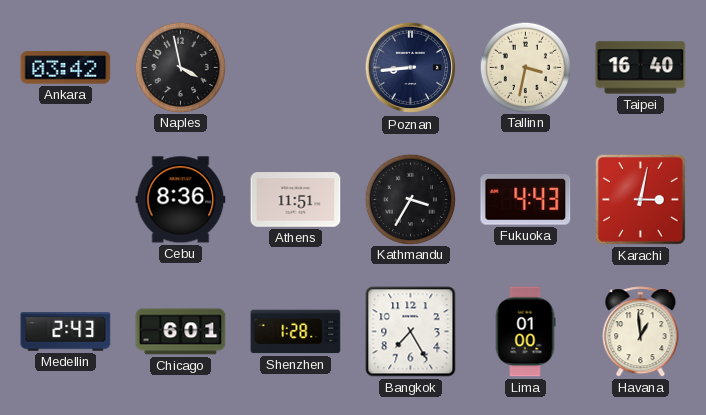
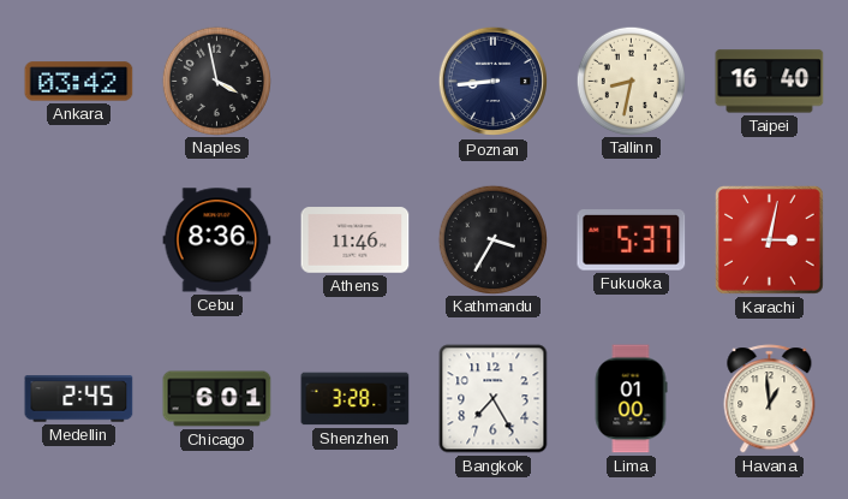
Tallinn: 3:32 -> 8:32
Athens: 11:51 -> 11:46
Fukuoka: 4:43 -> 5:37
Medellin: 2:43 -> 2:45
Shenzhen: 1:28 -> 3:28
